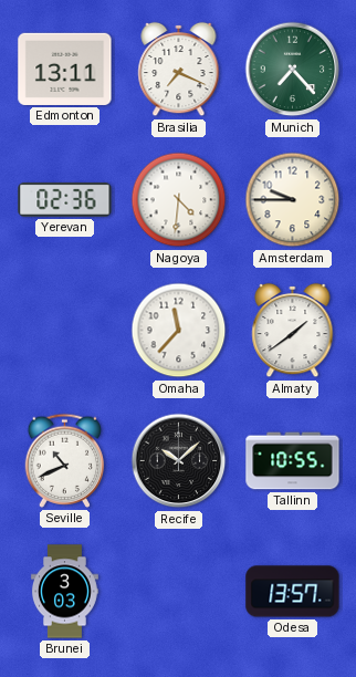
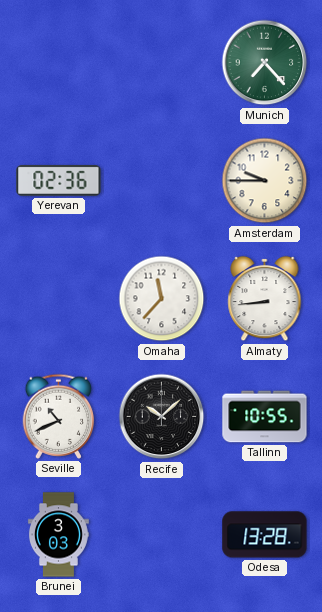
Edmonton: 13:11 -> none
Brasilia: 7:19 -> none
Nagoya: 4:31 -> none
Almaty: 1:39 -> 8:44
Odesa: 13:57 -> 13:28
